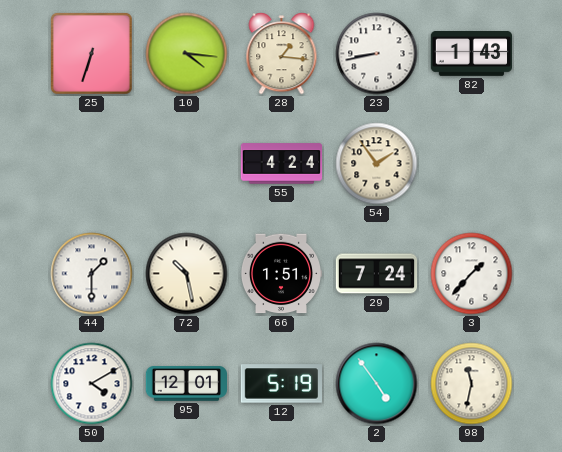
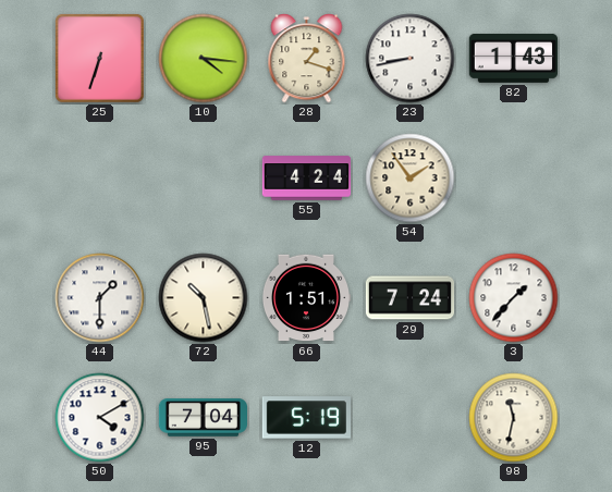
28: 1:16 -> 1:18
95: 12:01 -> 7:04
2: 4:54 -> none
